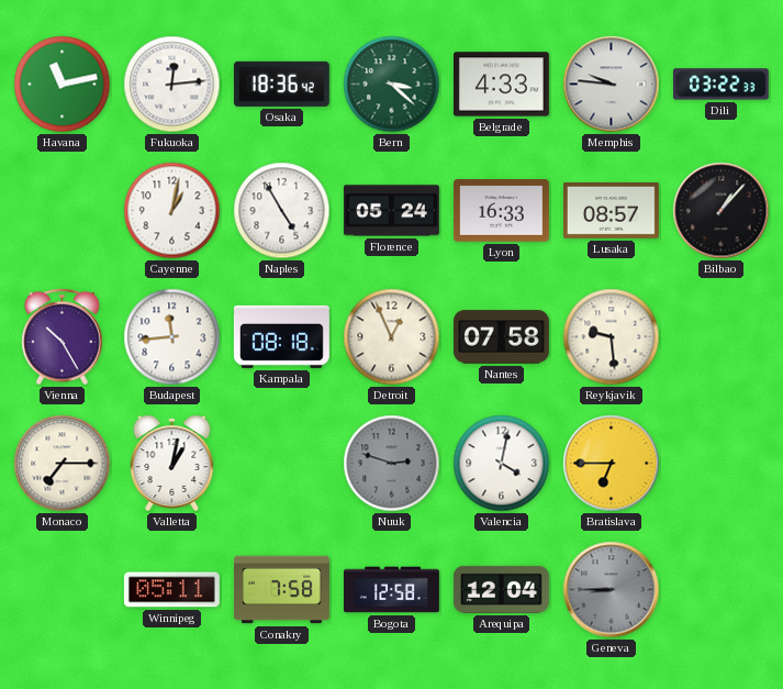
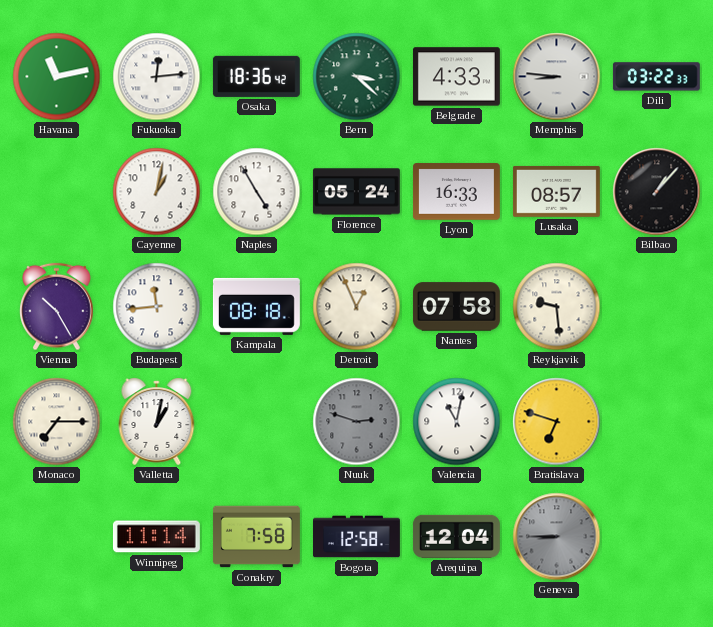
Memphis: 9:46 -> 8:46
Valencia: 4:02 -> 11:02
Bratislava: 6:45 -> 6:48
Winnipeg: 05:11 -> 11:14
